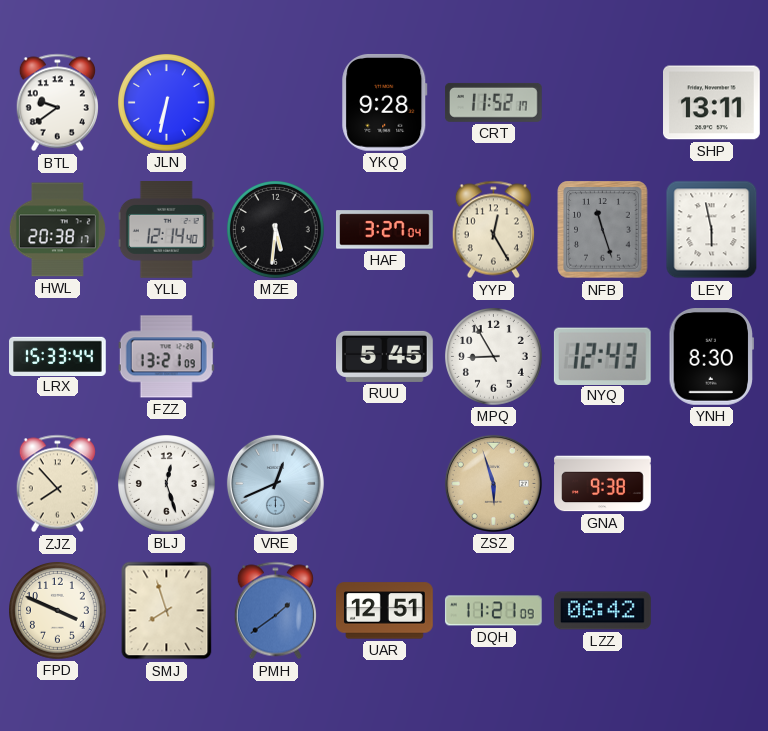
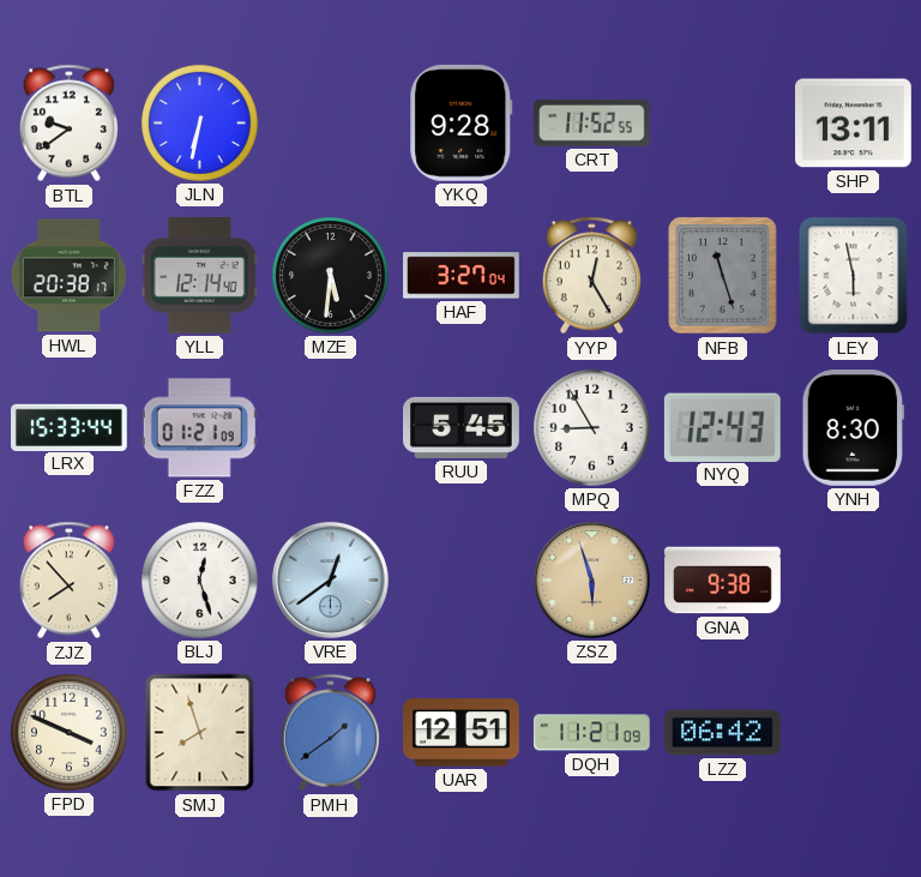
CRT: 11:52:17 -> 11:52:55
FZZ: 13:21 -> 01:21
VRE: 12:41 -> 12:39
